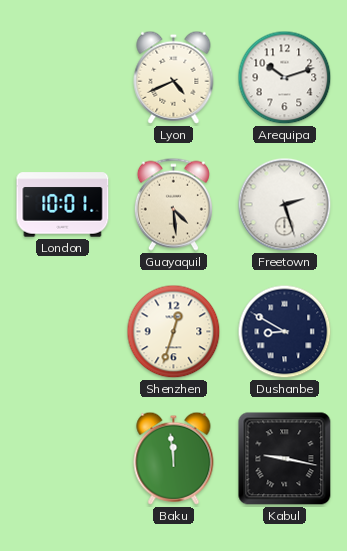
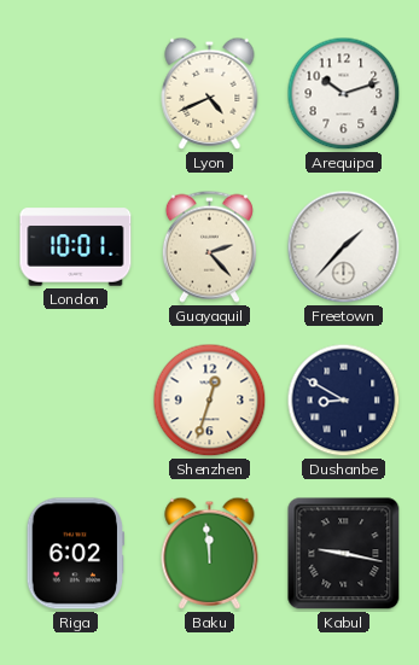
Guayaquil: 4:29 -> 2:23
Freetown: 2:27 -> 1:37
Riga: none -> 6:02
